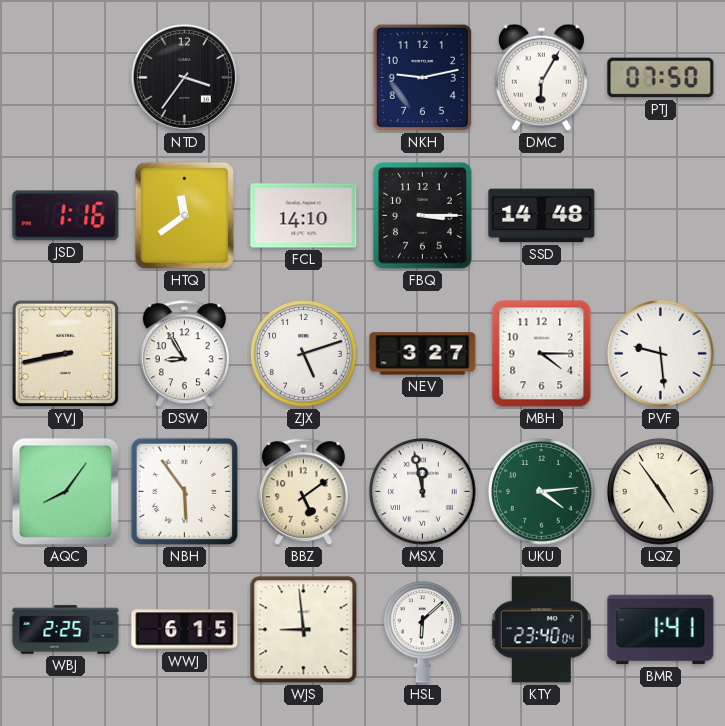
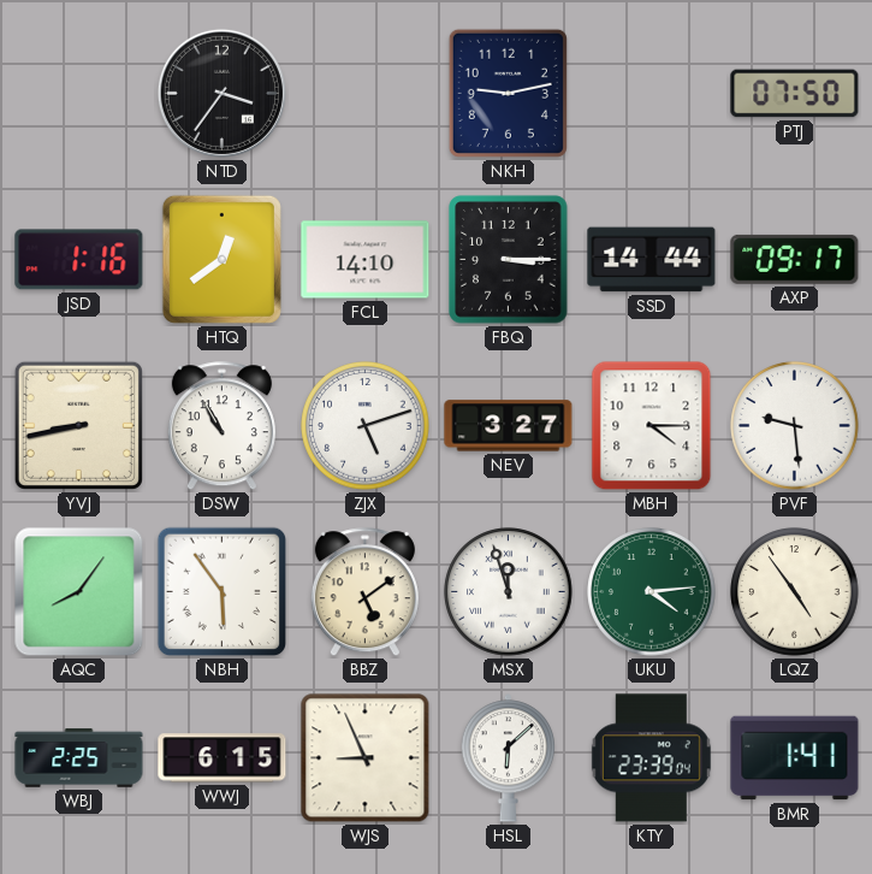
DMC: 6:05 -> none
HTQ: 11:39 -> 12:39
SSD: 14:48 -> 14:44
AXP: none -> 09:17
DSW: 8:55 -> 10:55
MSX: 11:58 -> 11:57
WJS: 8:59 -> 8:56
KTY: 23:40 -> 23:39
